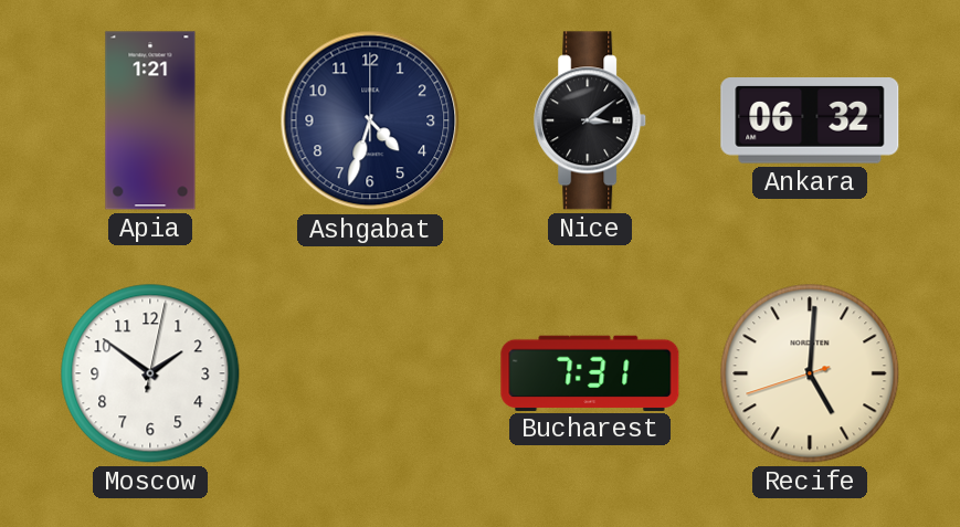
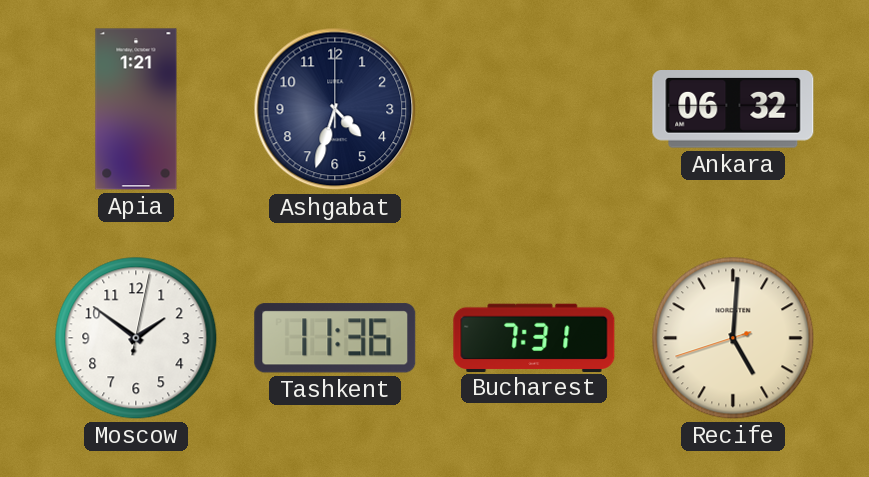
Nice: 3:09 -> none
Tashkent: none -> 11:36
